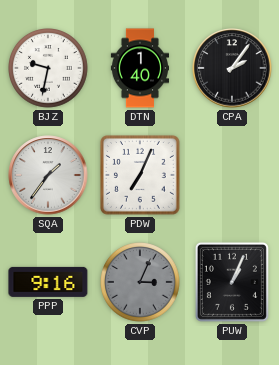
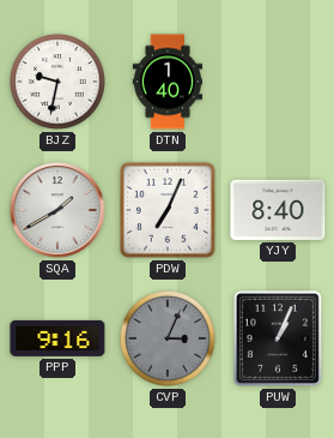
CPA: 2:06 -> none
SQA: 1:36 -> 1:40
YJY: none -> 8:40
